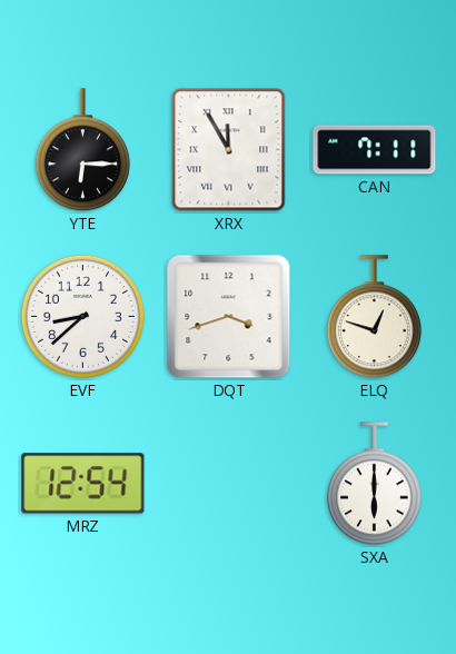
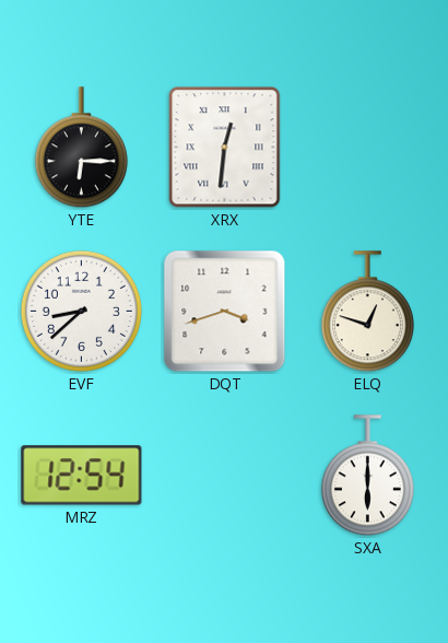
XRX: 11:55 -> 12:31
CAN: 7:11 -> none
